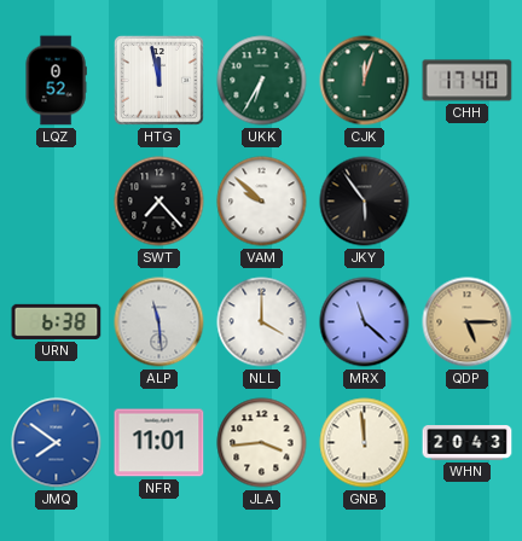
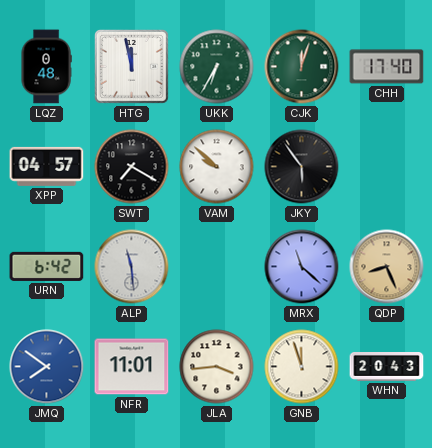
LQZ: 0:52 -> 0:48
XPP: none -> 04:57
SWT: 7:23 -> 7:20
URN: 6:38 -> 6:42
NLL: 4:00 -> none
QDP: 5:15 -> 8:26
GNB: 11:59 -> 11:57
